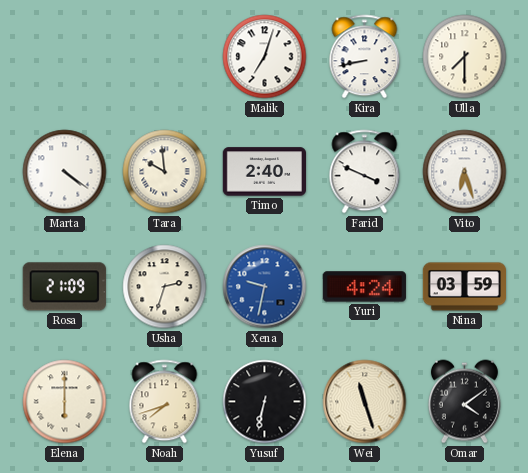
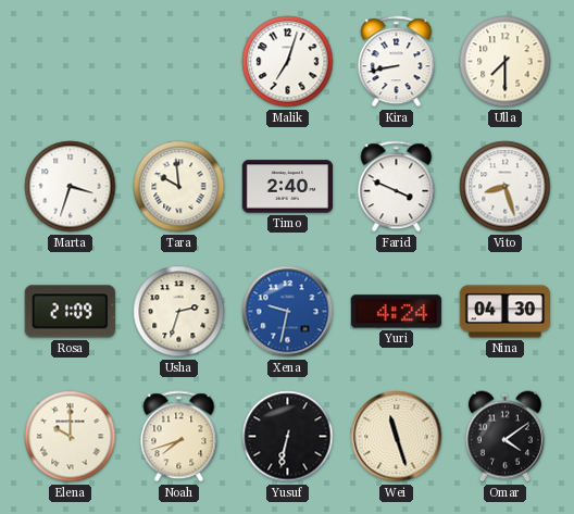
Marta: 4:21 -> 3:33
Vito: 6:27 -> 8:27
Nina: 03:59 -> 04:30
Elena: 6:00 -> 10:00
